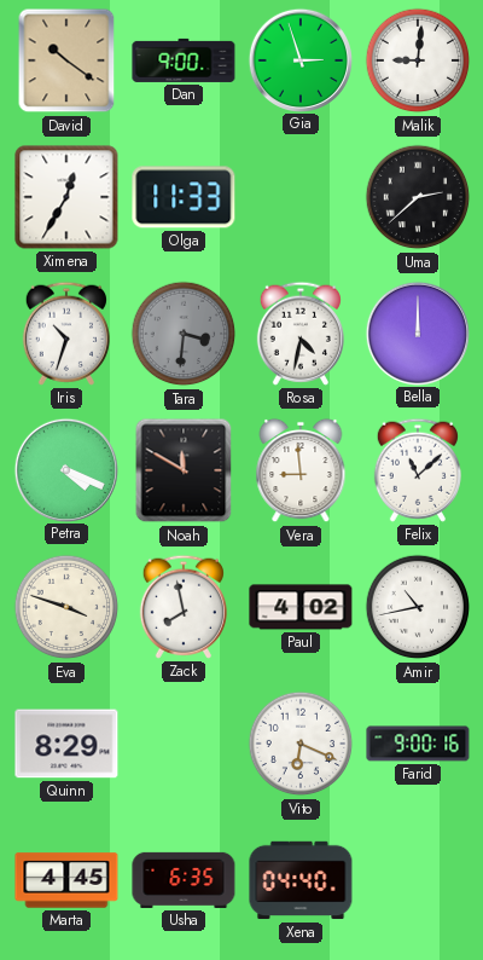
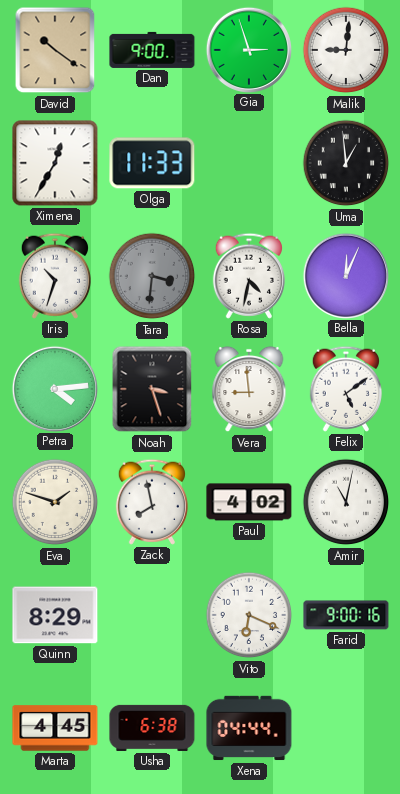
Uma: 2:38 -> 12:59
Bella: 12:00 -> 12:04
Petra: 4:19 -> 4:14
Noah: 11:50 -> 3:27
Felix: 11:08 -> 5:09
Eva: 3:48 -> 1:48
Amir: 10:43 -> 11:02
Usha: 6:35 -> 6:38
Xena: 04:40 -> 04:44
